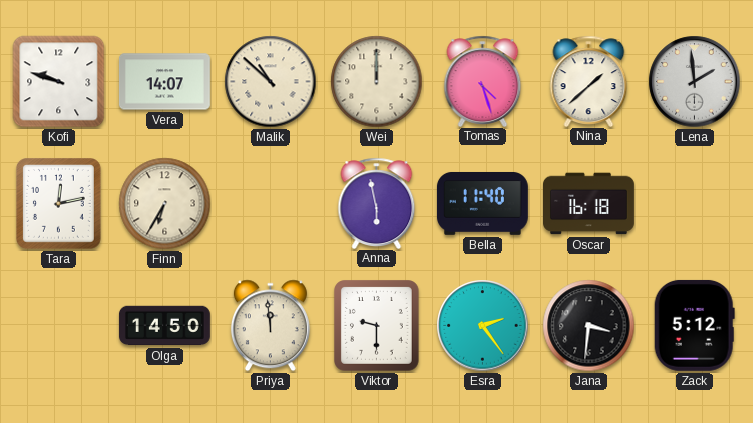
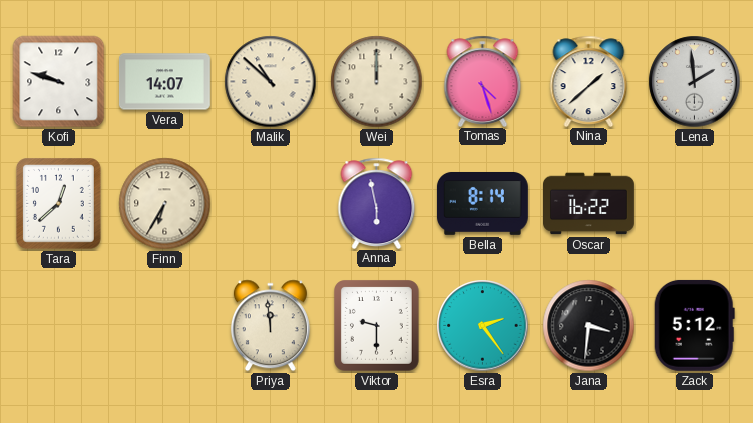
Tara: 12:13 -> 12:38
Bella: 11:40 -> 8:14
Oscar: 16:18 -> 16:22
Olga: 14:50 -> none
